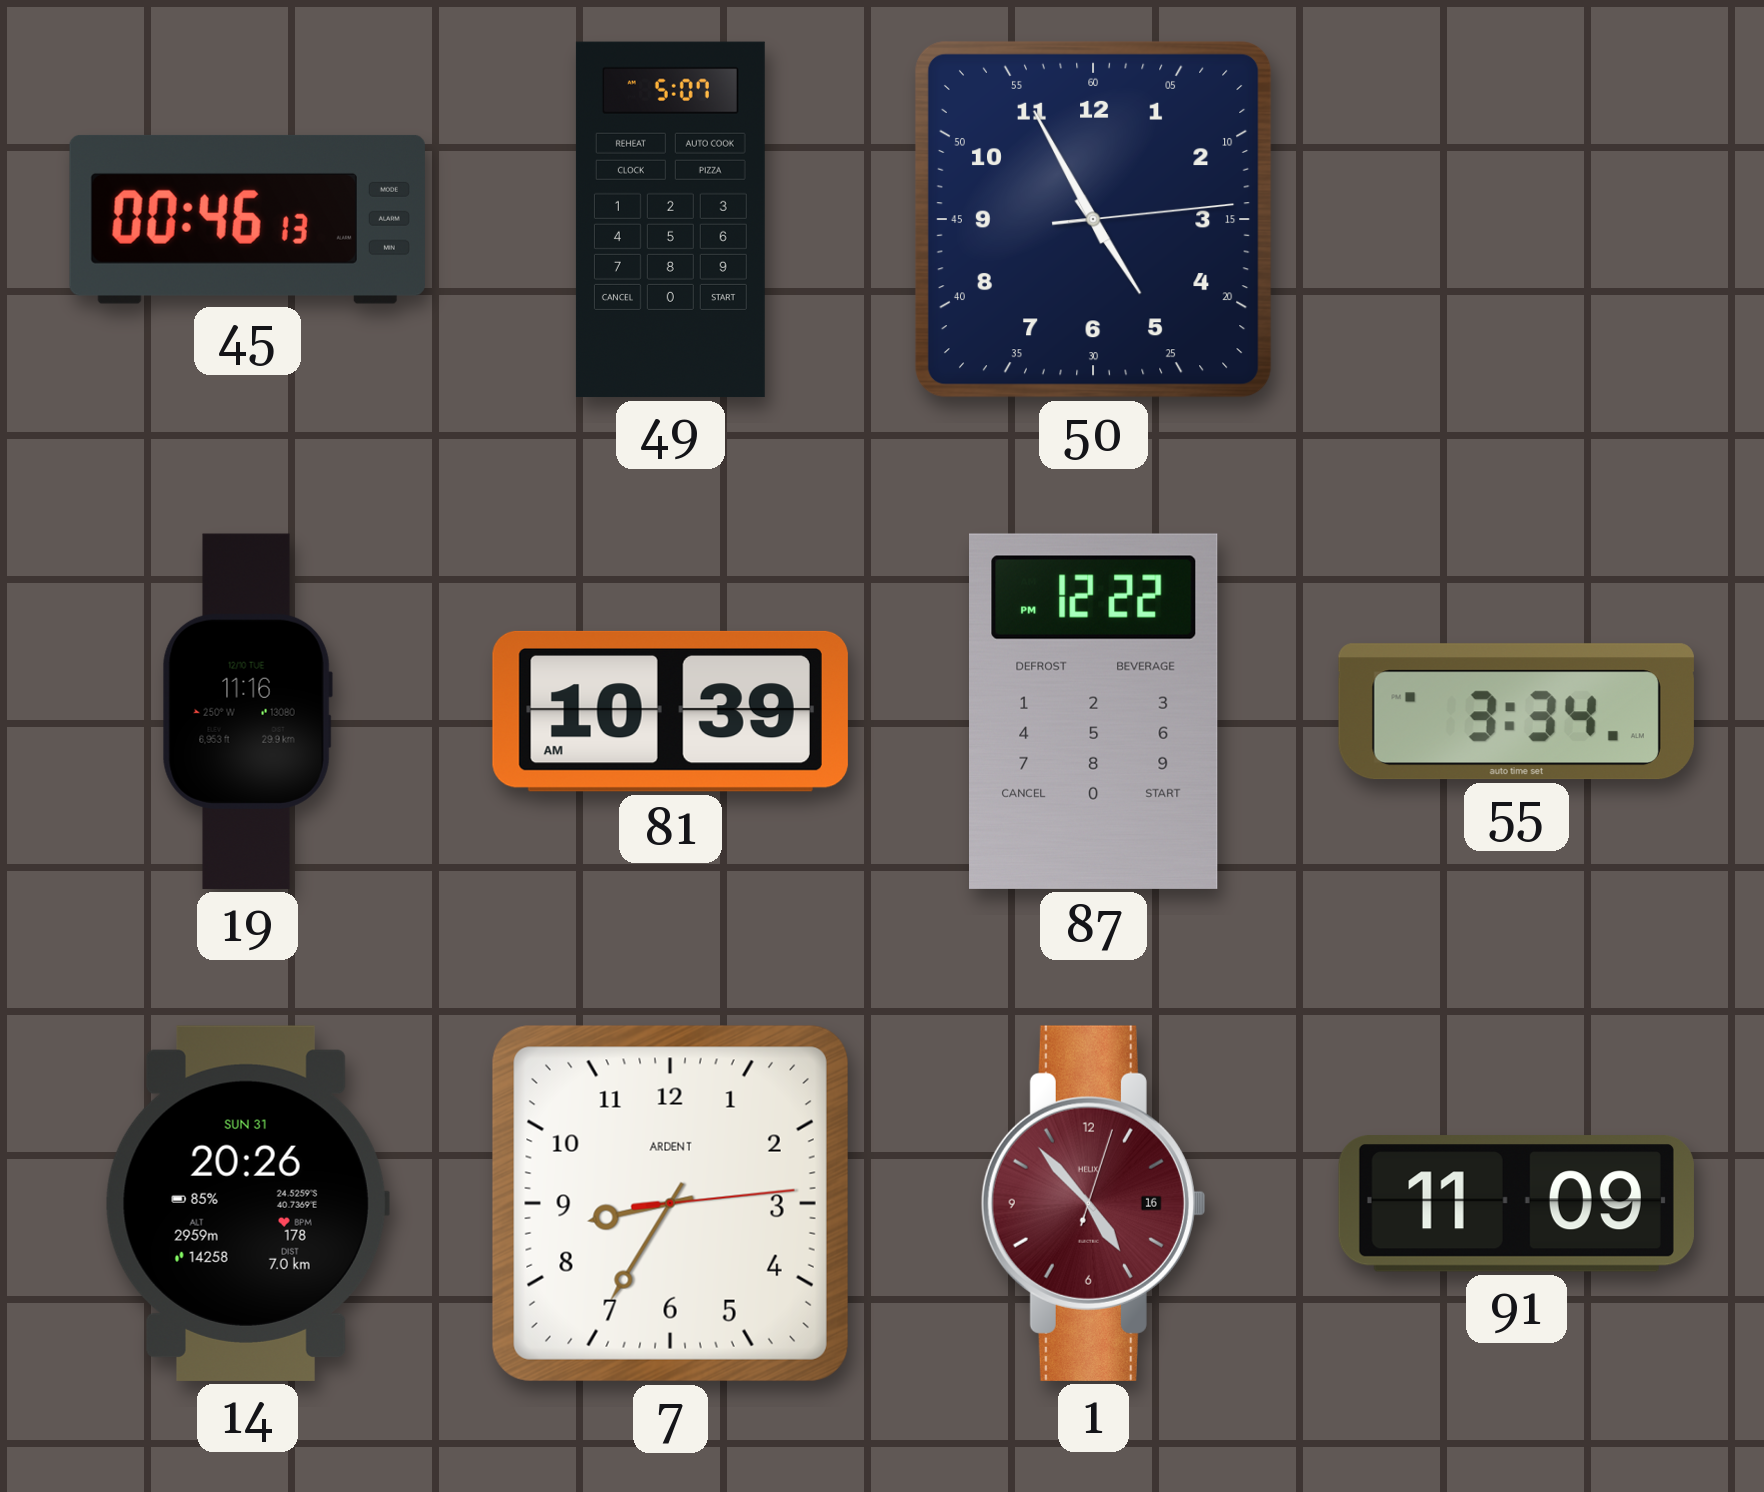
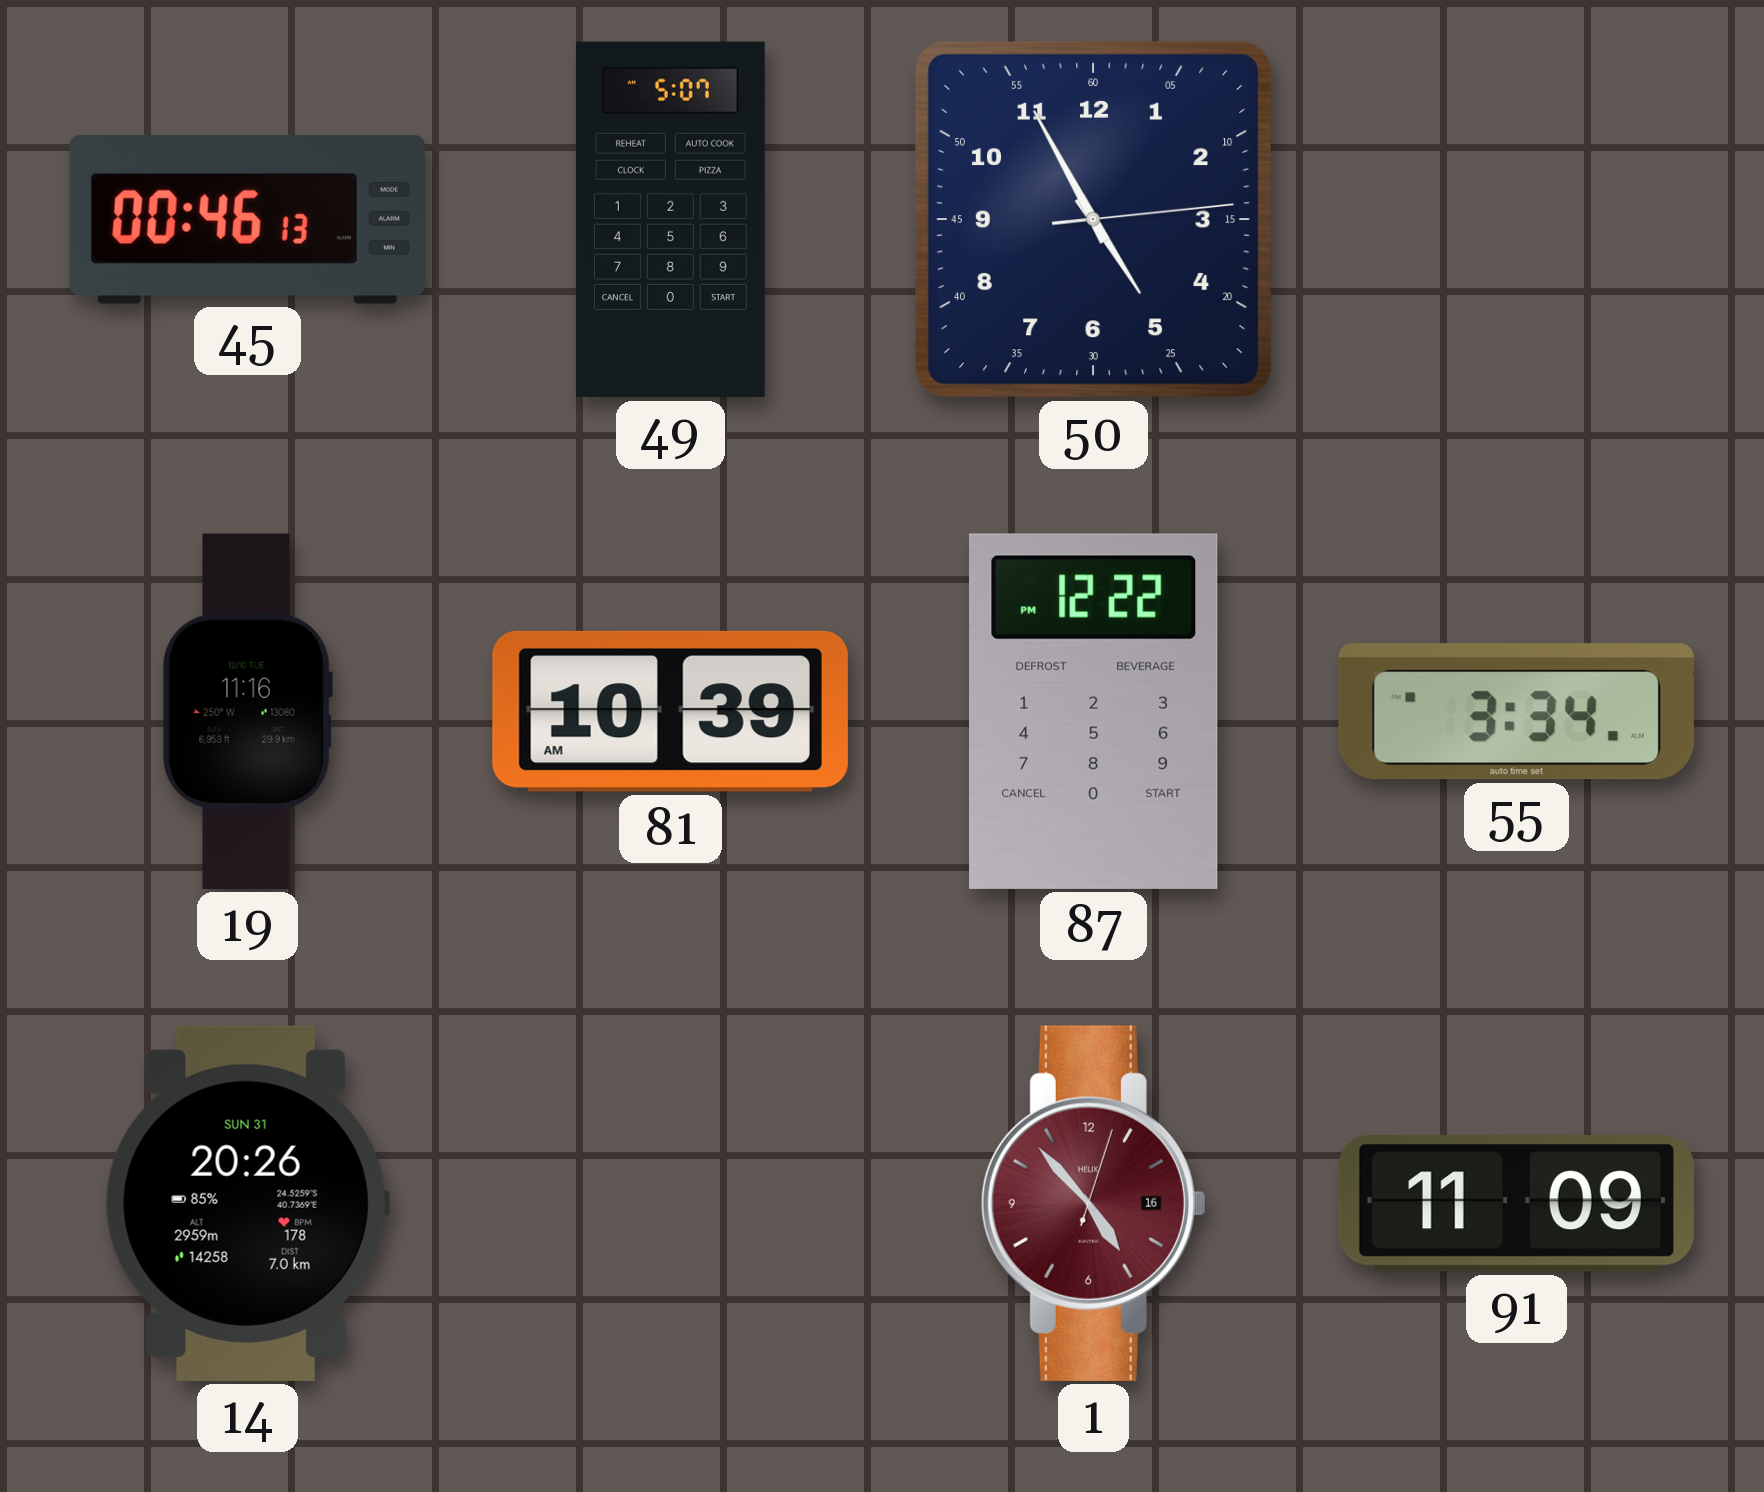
7: 8:35 -> none
